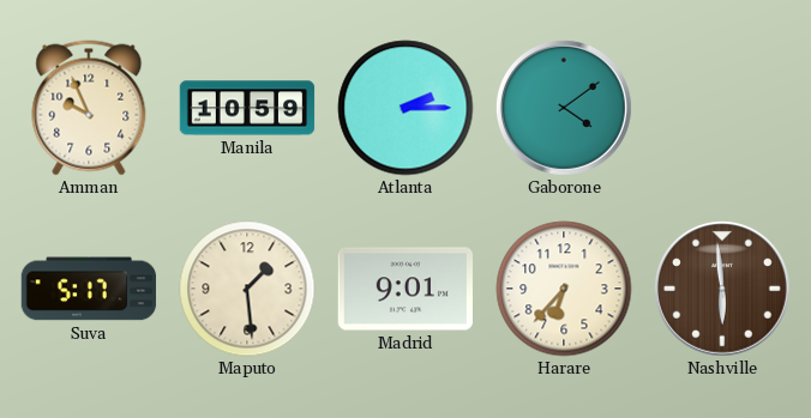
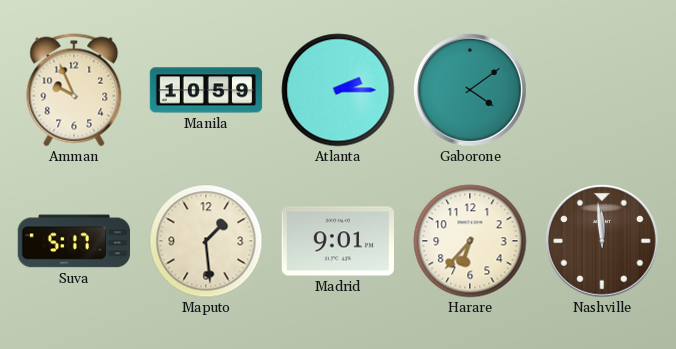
Nashville: 5:59 -> 11:59
